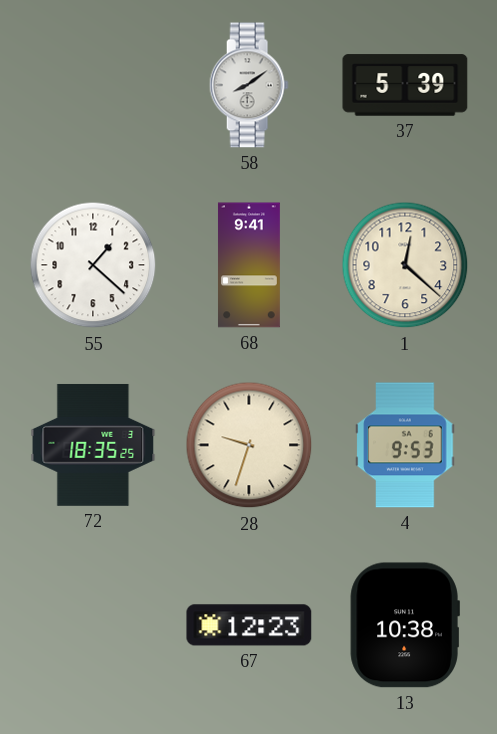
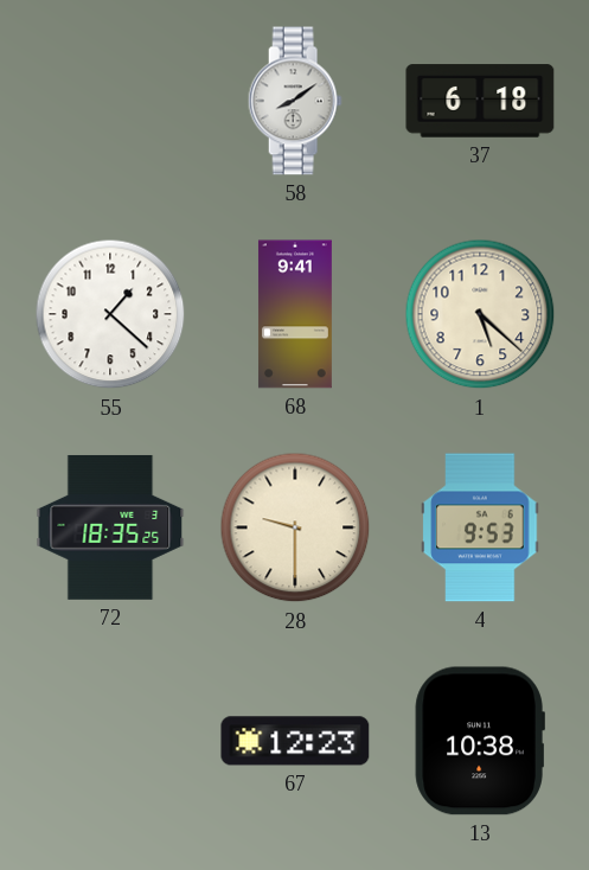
37: 5:39 -> 6:18
1: 12:22 -> 5:22
28: 9:33 -> 9:30
